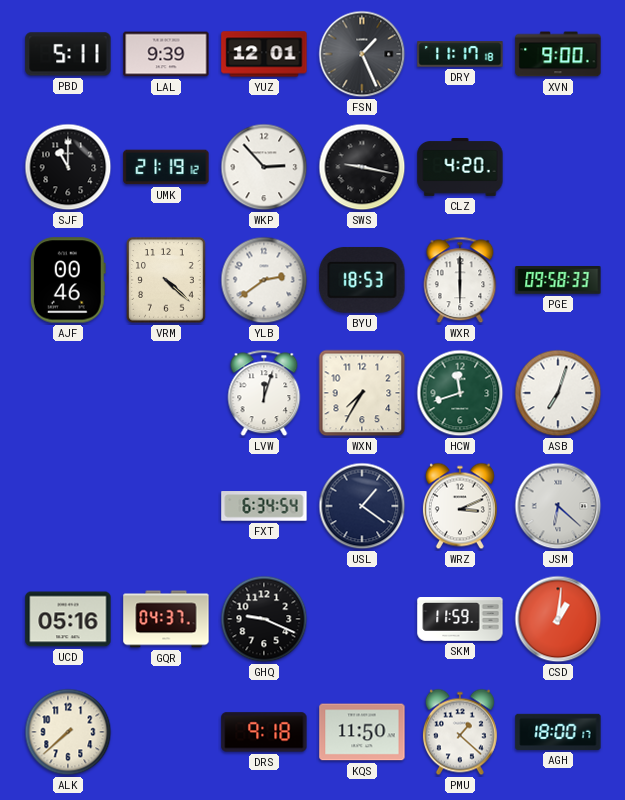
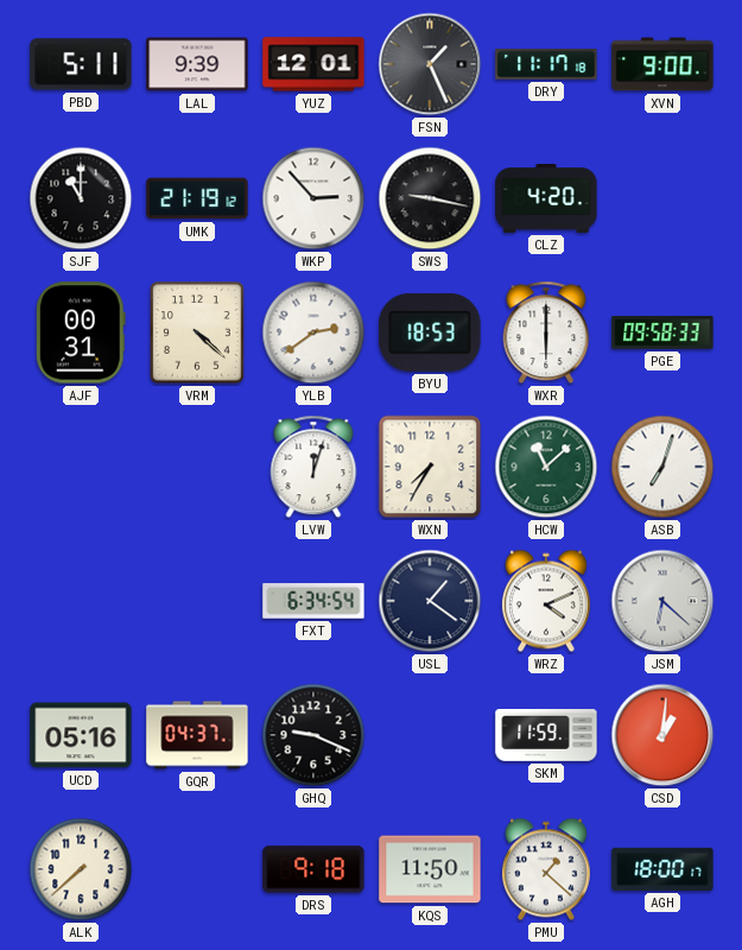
AJF: 00:46 -> 00:31
HCW: 11:42 -> 11:08
WRZ: 3:11 -> 4:11
